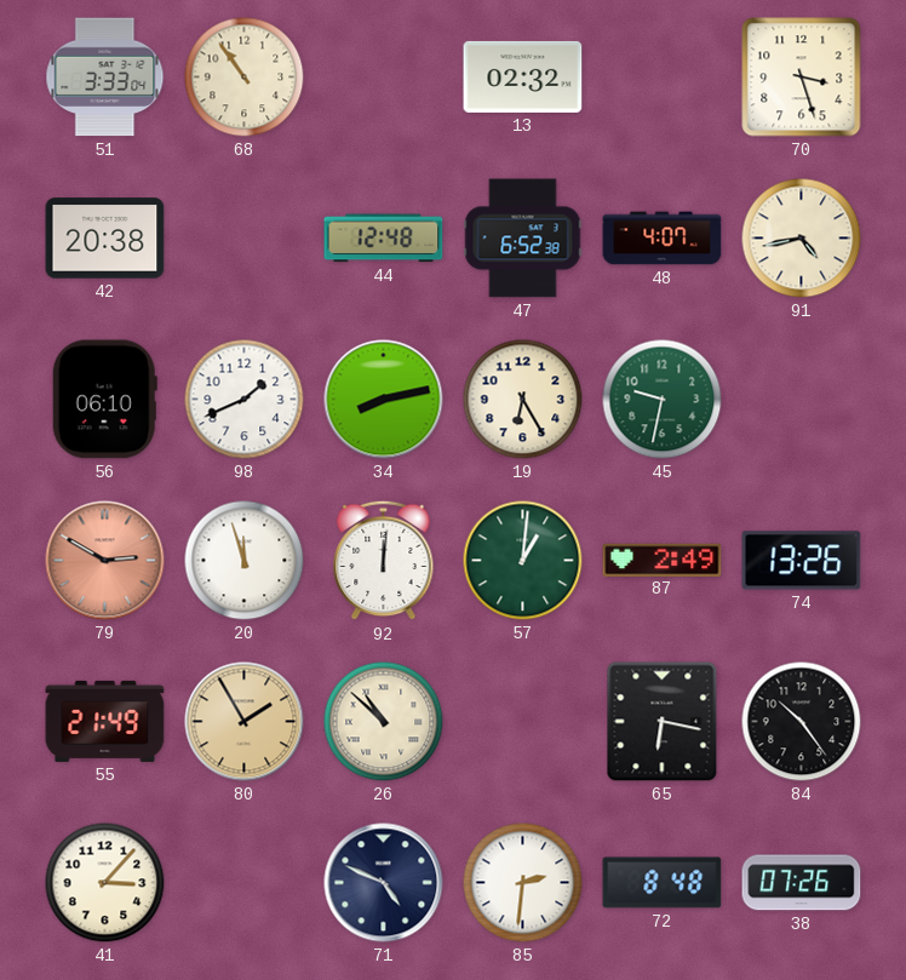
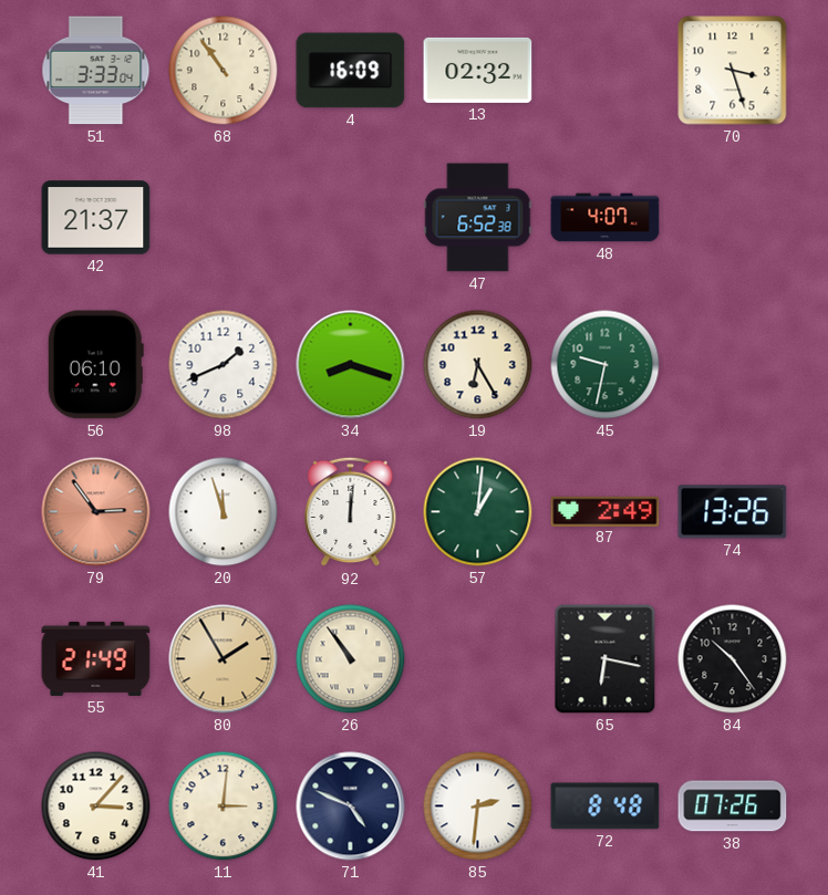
4: none -> 16:09
42: 20:38 -> 21:37
44: 12:48 -> none
91: 4:43 -> none
34: 8:13 -> 8:18
79: 2:50 -> 2:54
26: 10:52 -> 10:54
11: none -> 3:01
